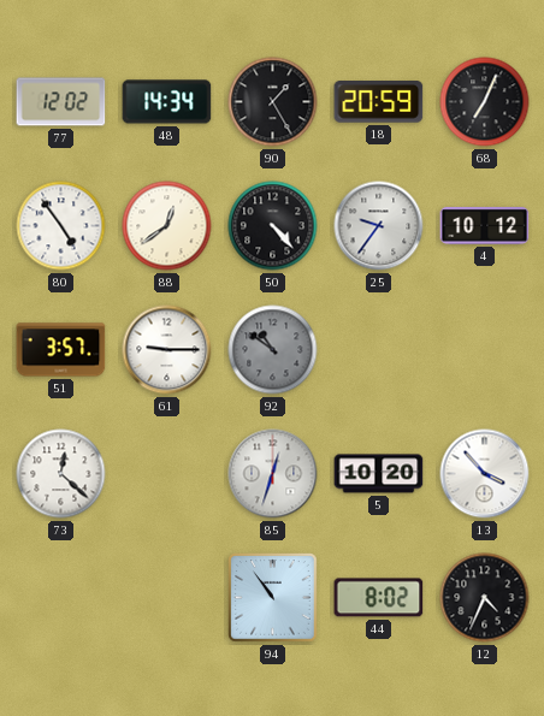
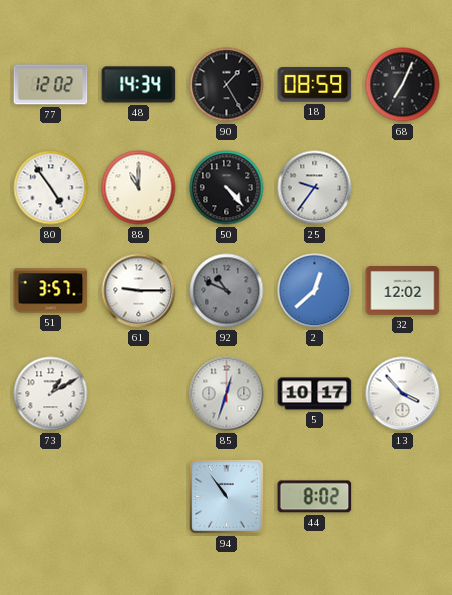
18: 20:59 -> 08:59
88: 12:39 -> 11:00
4: 10:12 -> none
92: 10:51 -> 10:49
2: none -> 12:38
32: none -> 12:02
73: 12:22 -> 1:10
5: 10:20 -> 10:17
12: 4:34 -> none
